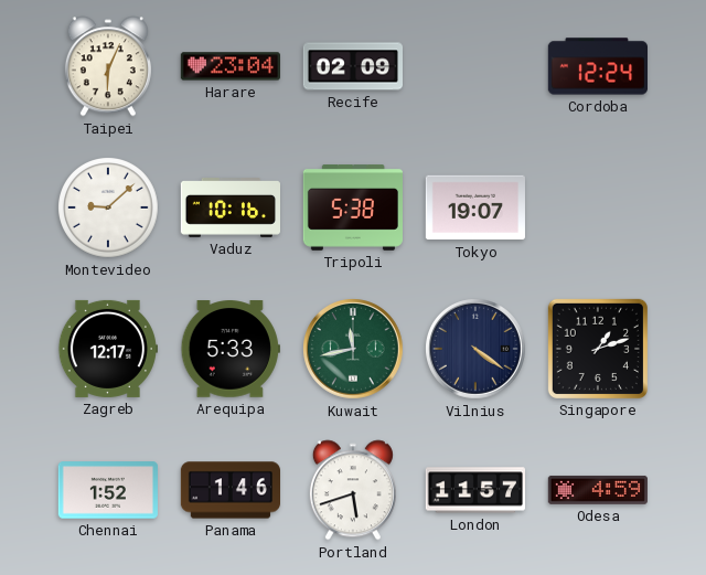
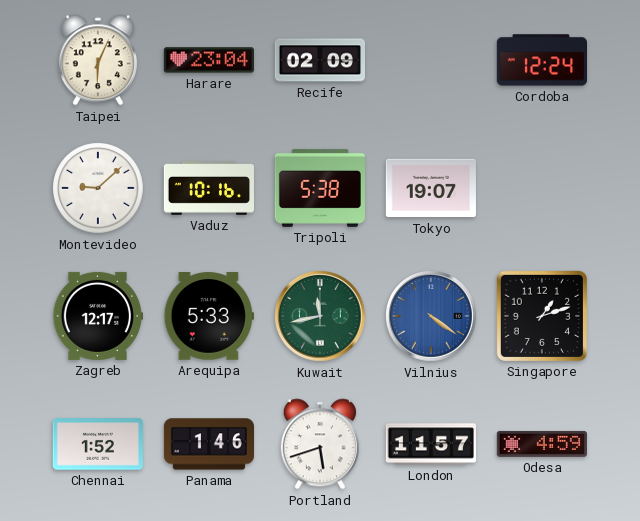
Vilnius dial: navy -> blue
